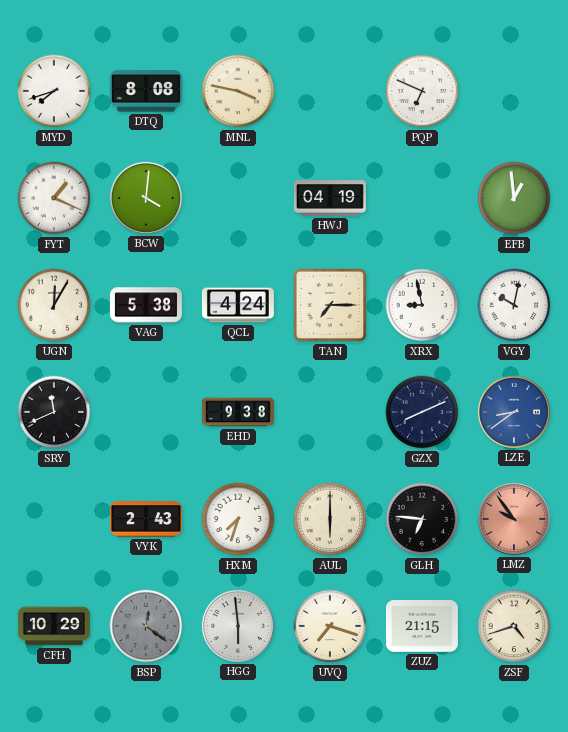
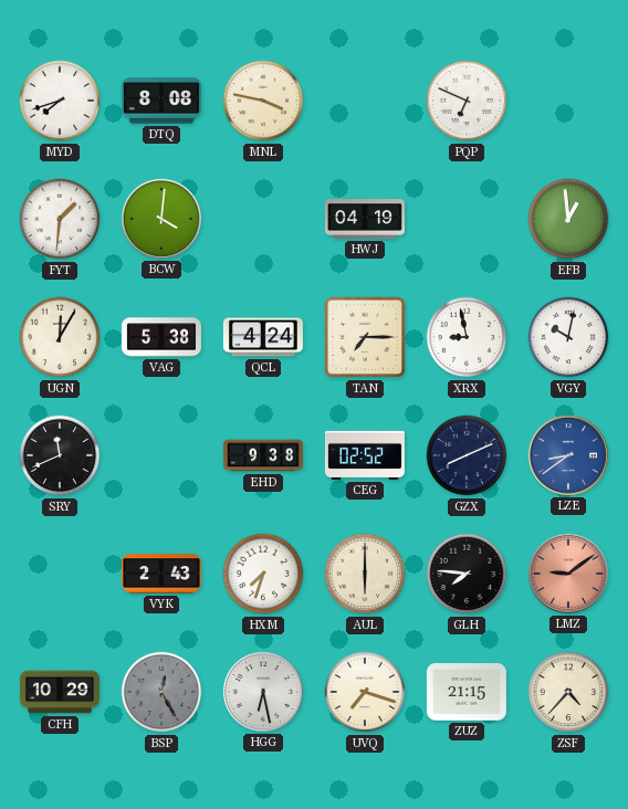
FYT: 1:19 -> 1:31
CEG: none -> 02:52
GLH: 6:46 -> 7:46
LMZ: 9:54 -> 9:09
BSP: 12:21 -> 12:25
HGG: 5:59 -> 6:28
ZSF: 4:42 -> 4:37
